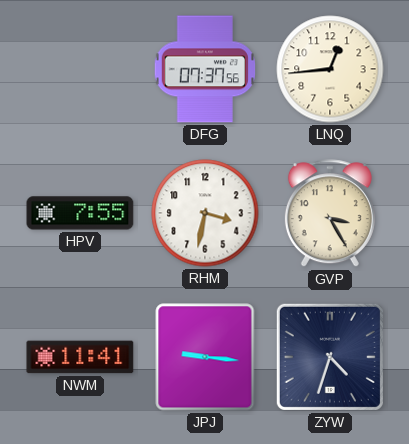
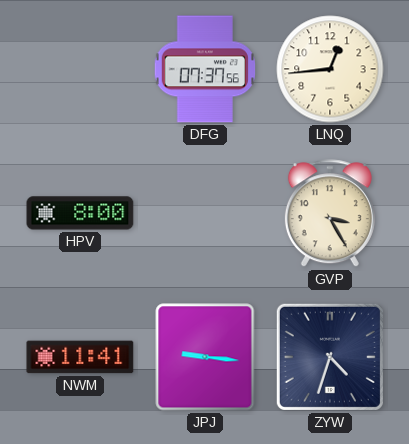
HPV: 7:55 -> 8:00
RHM: 3:32 -> none
